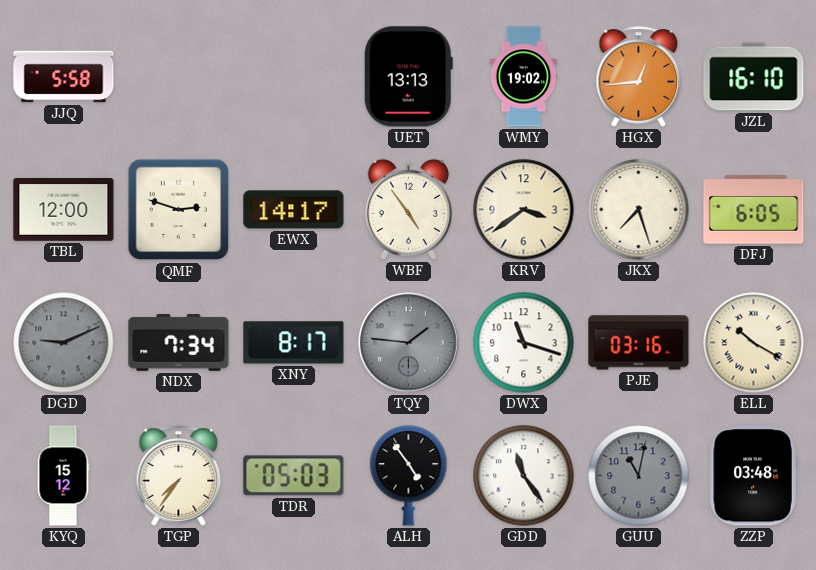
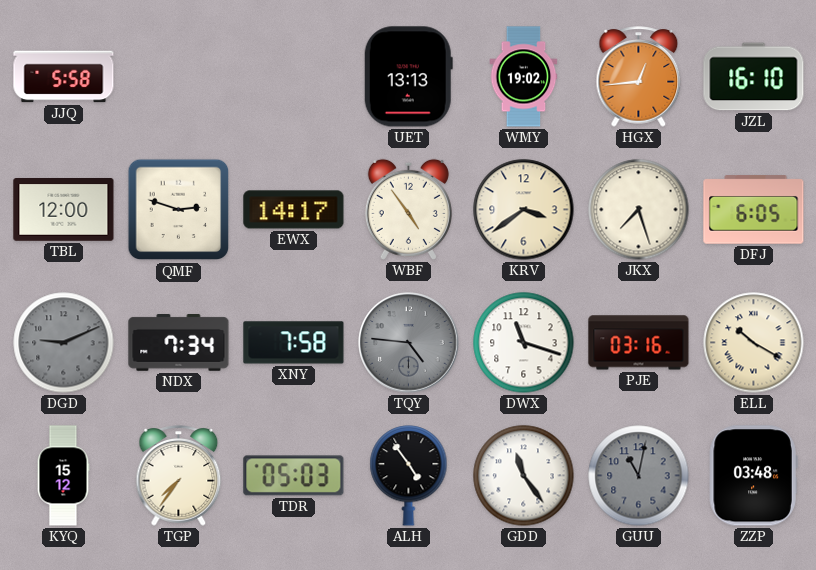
XNY: 8:17 -> 7:58
TQY: 1:46 -> 4:46
